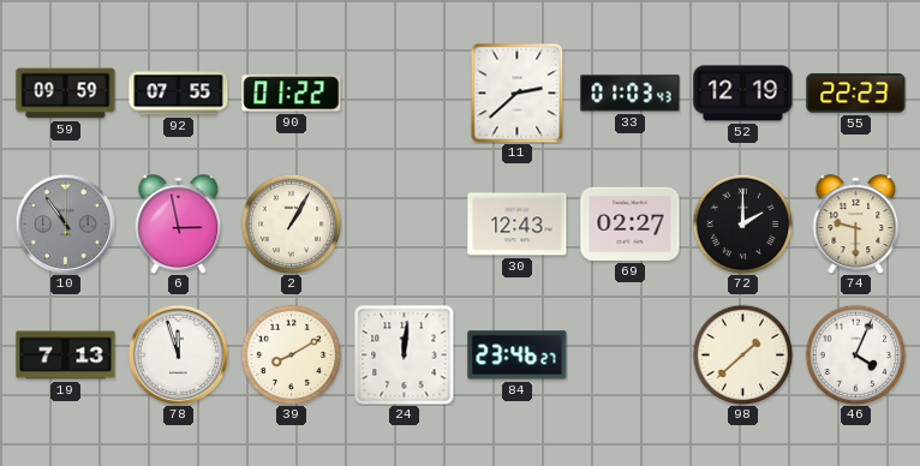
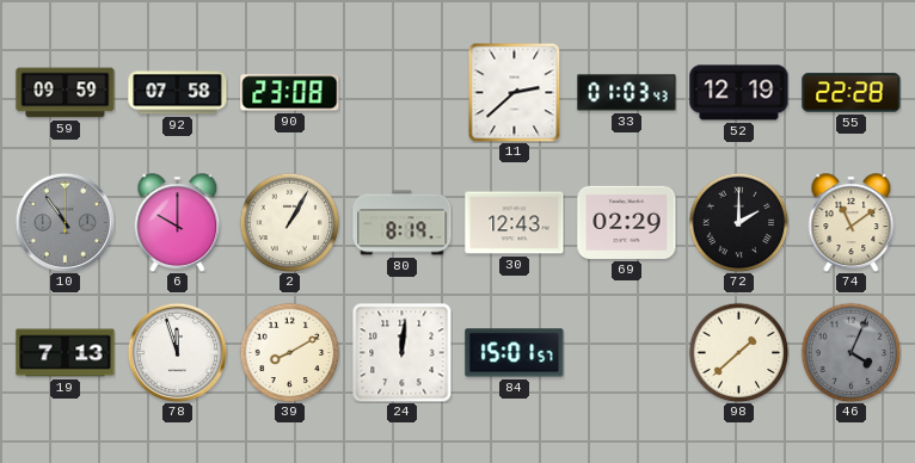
92: 07:55 -> 07:58
90: 01:22 -> 23:08
55: 22:23 -> 22:28
6: 2:58 -> 10:00
80: none -> 8:19
69: 02:27 -> 02:29
74: 9:30 -> 11:09
84: 23:46 -> 15:01
46 dial: white -> grey
